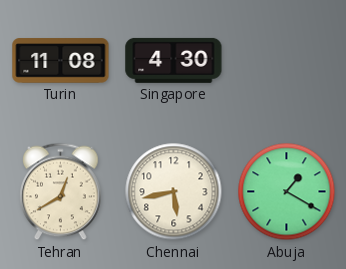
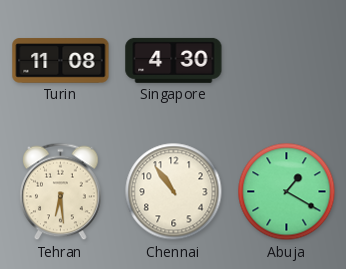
Tehran: 12:40 -> 6:29
Chennai: 5:43 -> 10:54
